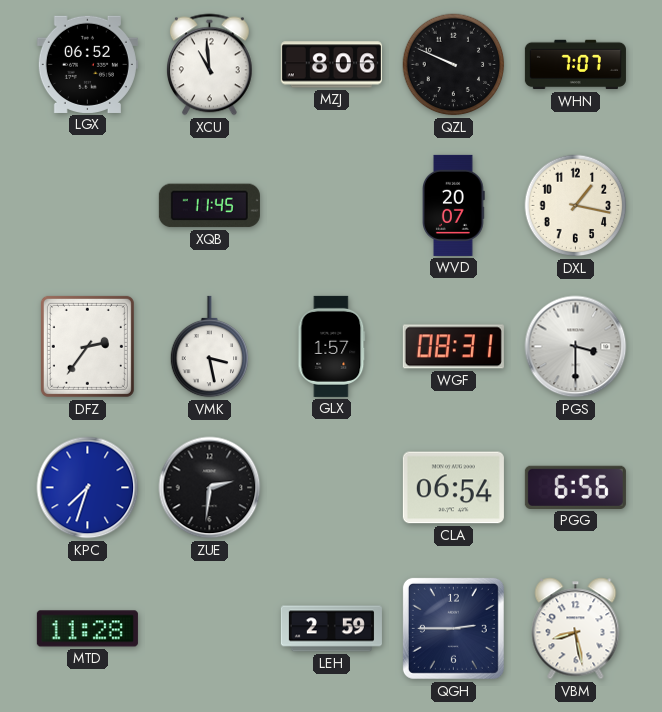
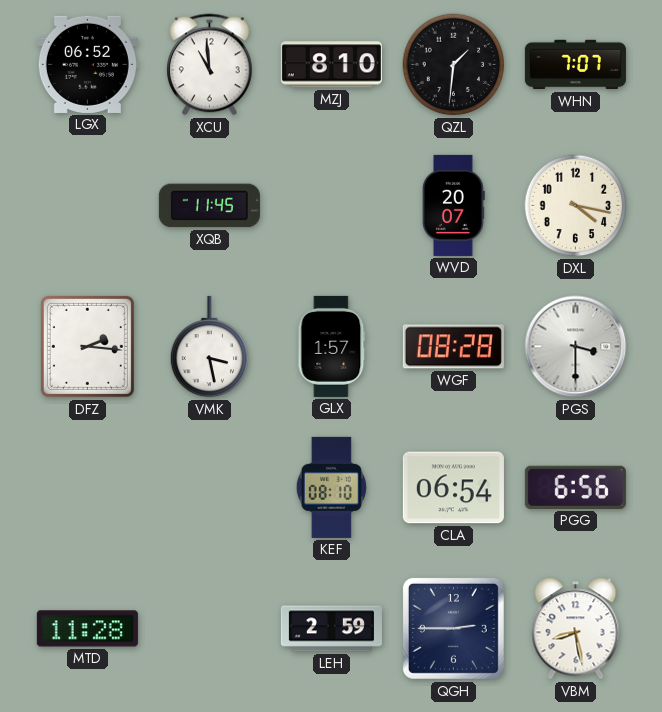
MZJ: 8:06 -> 8:10
QZL: 9:49 -> 1:31
DXL: 1:17 -> 4:17
DFZ: 2:36 -> 2:16
WGF: 08:31 -> 08:28
KPC: 7:33 -> none
ZUE: 2:31 -> none
KEF: none -> 08:10
